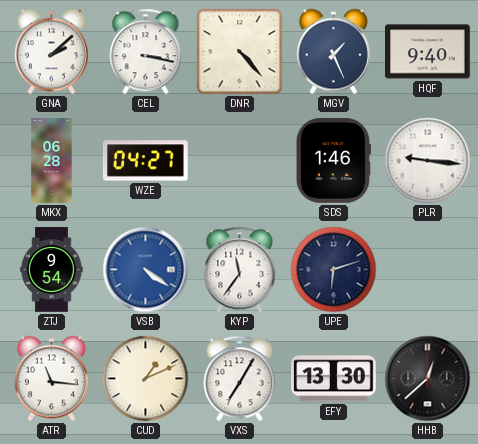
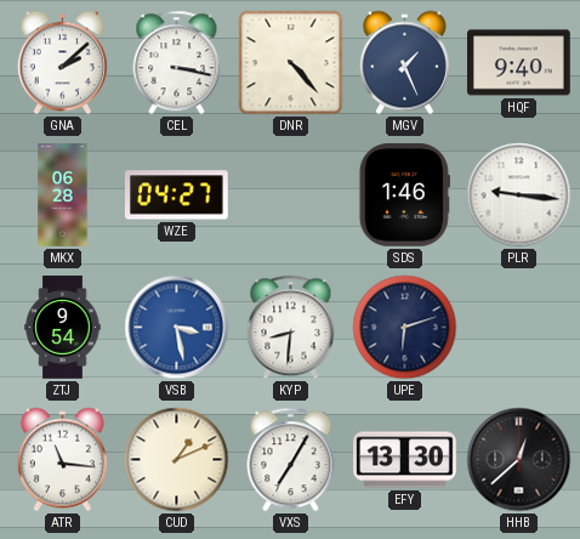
VSB: 4:21 -> 3:28
KYP: 11:36 -> 8:31
